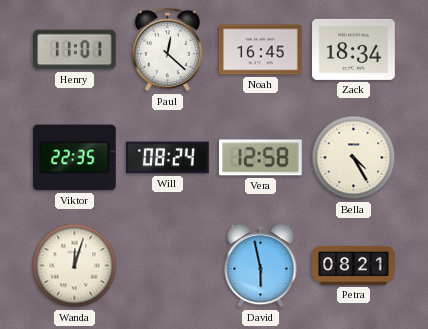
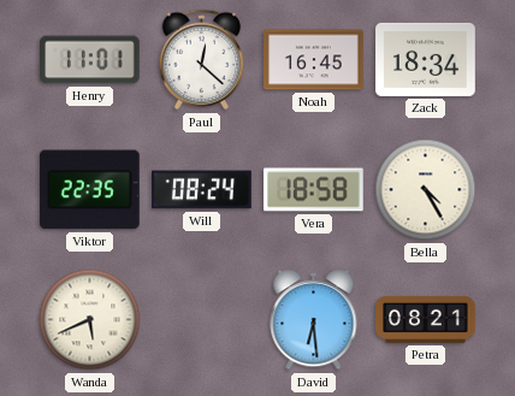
Vera: 12:58 -> 18:58
Wanda: 12:03 -> 5:41
David: 5:58 -> 6:29
